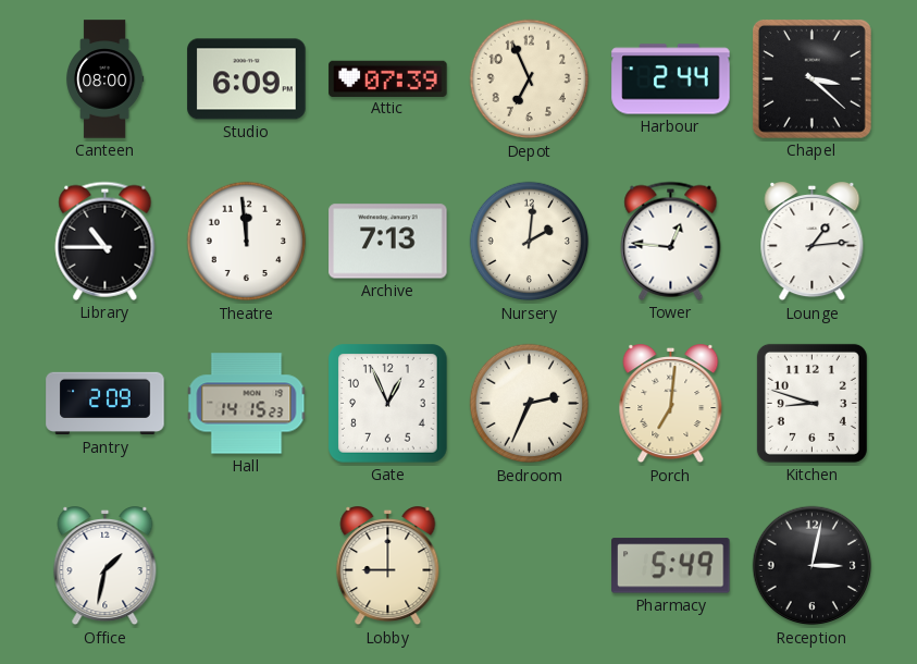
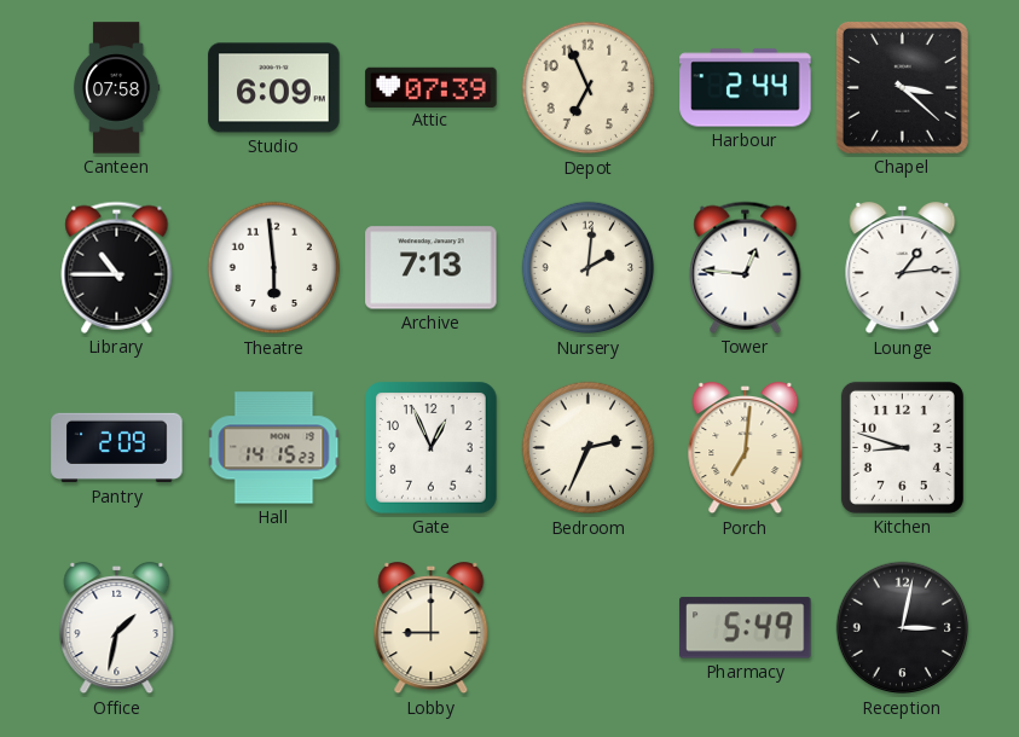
Canteen: 08:00 -> 07:58
Theatre: 11:59 -> 5:59
